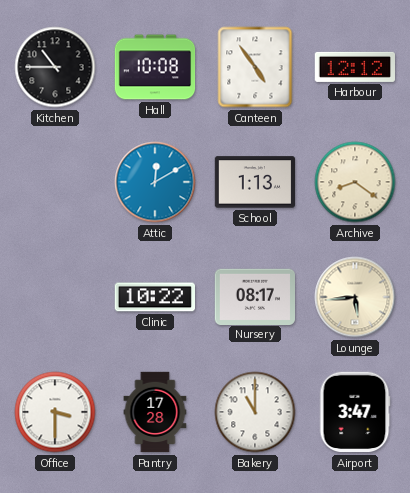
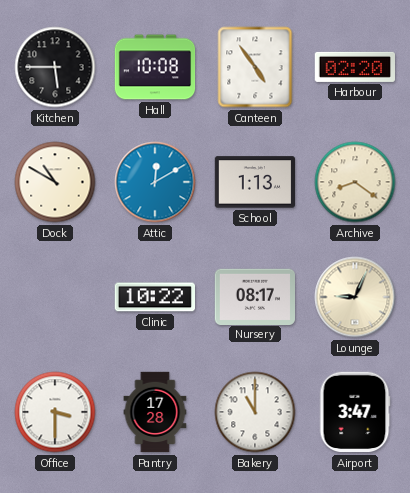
Kitchen: 10:45 -> 5:45
Harbour: 12:12 -> 02:20
Dock: none -> 10:50
Lounge: 5:44 -> 9:04
